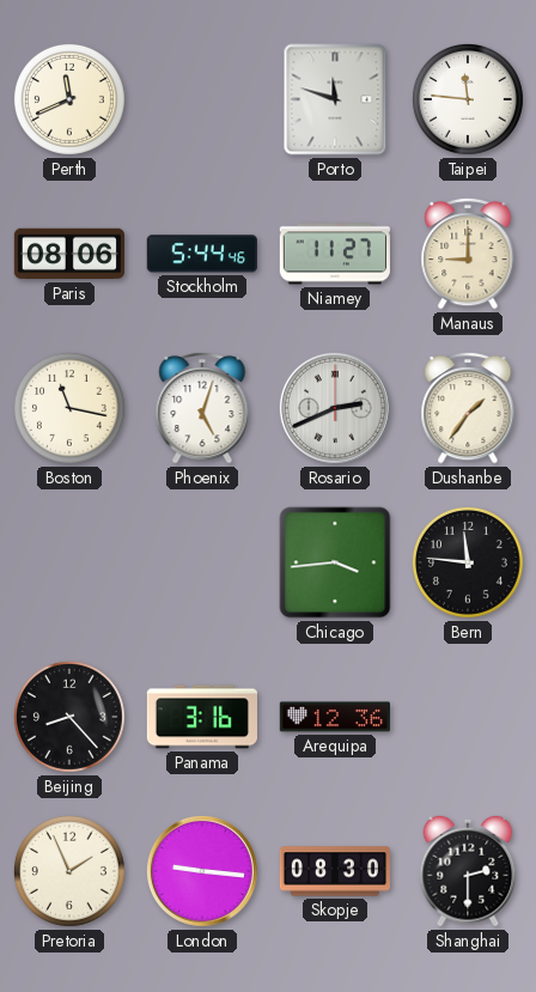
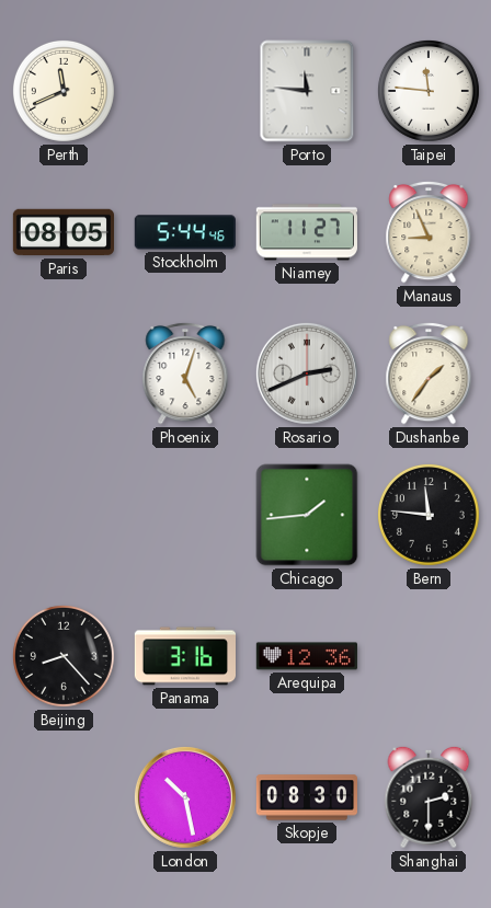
Porto: 11:48 -> 11:46
Paris: 08:06 -> 08:05
Manaus: 9:00 -> 8:56
Boston: 11:17 -> none
Chicago: 3:44 -> 1:44
Pretoria: 1:56 -> none
London: 9:16 -> 10:28
